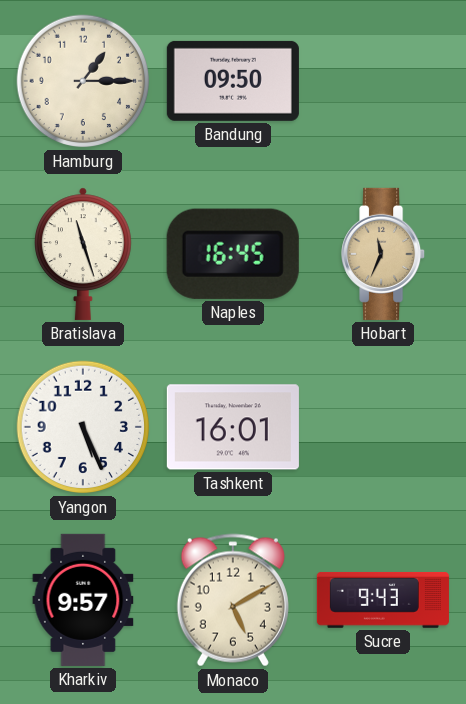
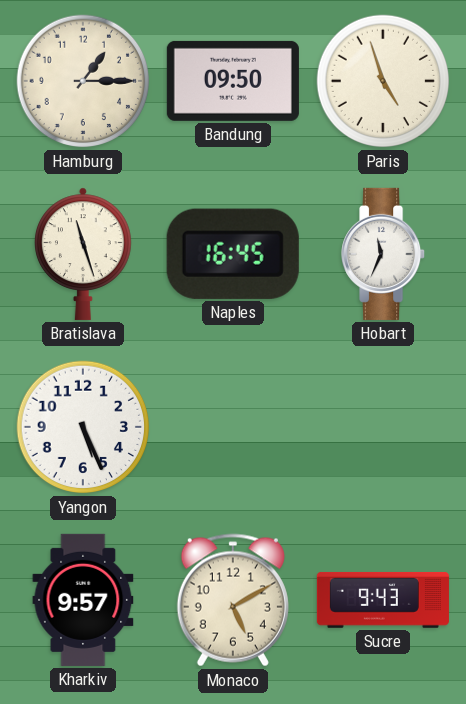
Paris: none -> 4:57
Hobart dial: champagne -> white
Tashkent: 16:01 -> none
